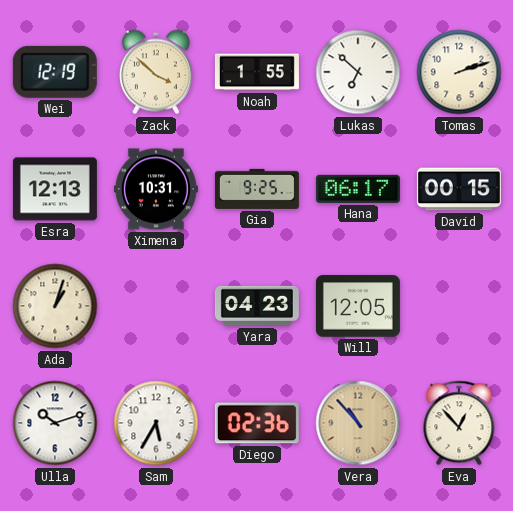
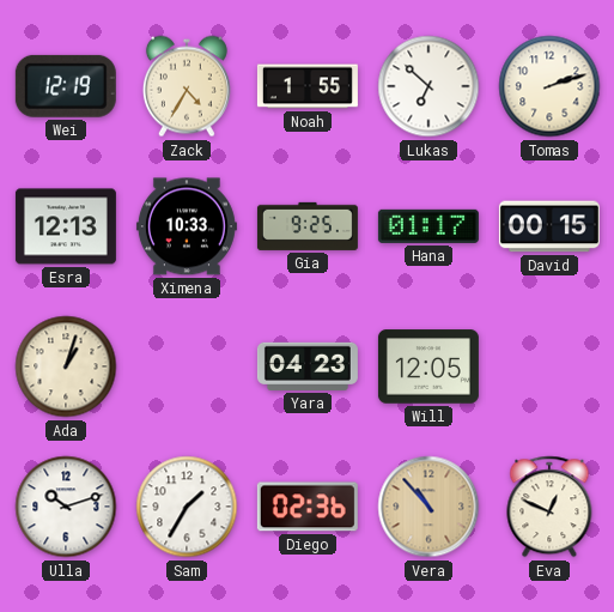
Zack: 3:52 -> 4:35
Ximena: 10:31 -> 10:33
Hana: 06:17 -> 01:17
Sam: 5:35 -> 1:35
Eva: 12:53 -> 12:49
